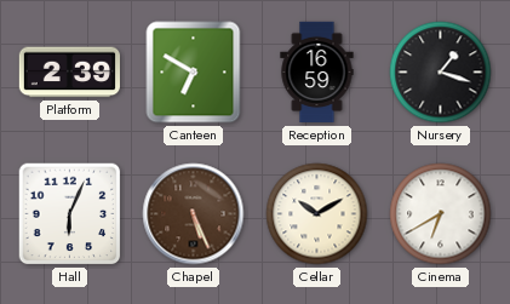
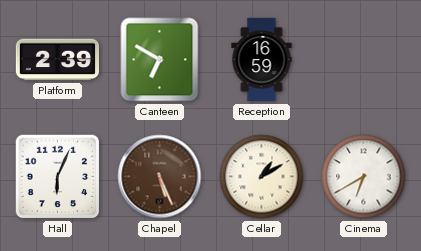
Nursery: 1:18 -> none
Cellar: 10:10 -> 1:10
